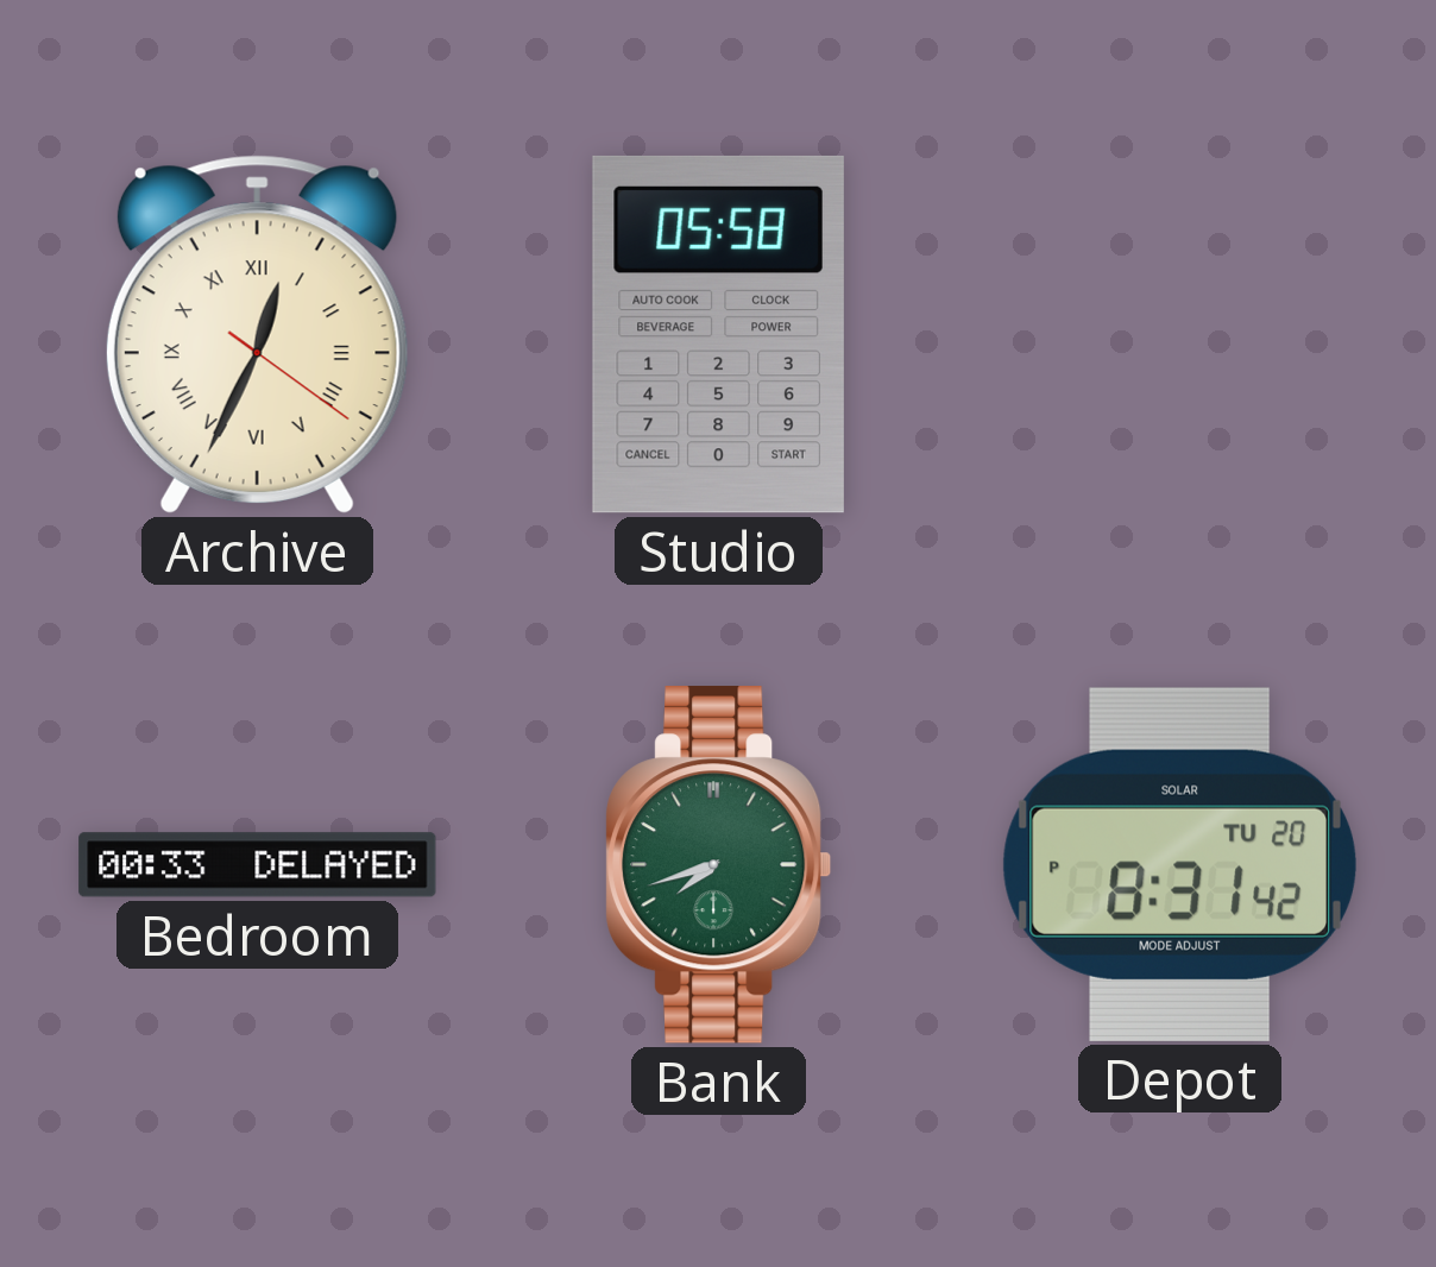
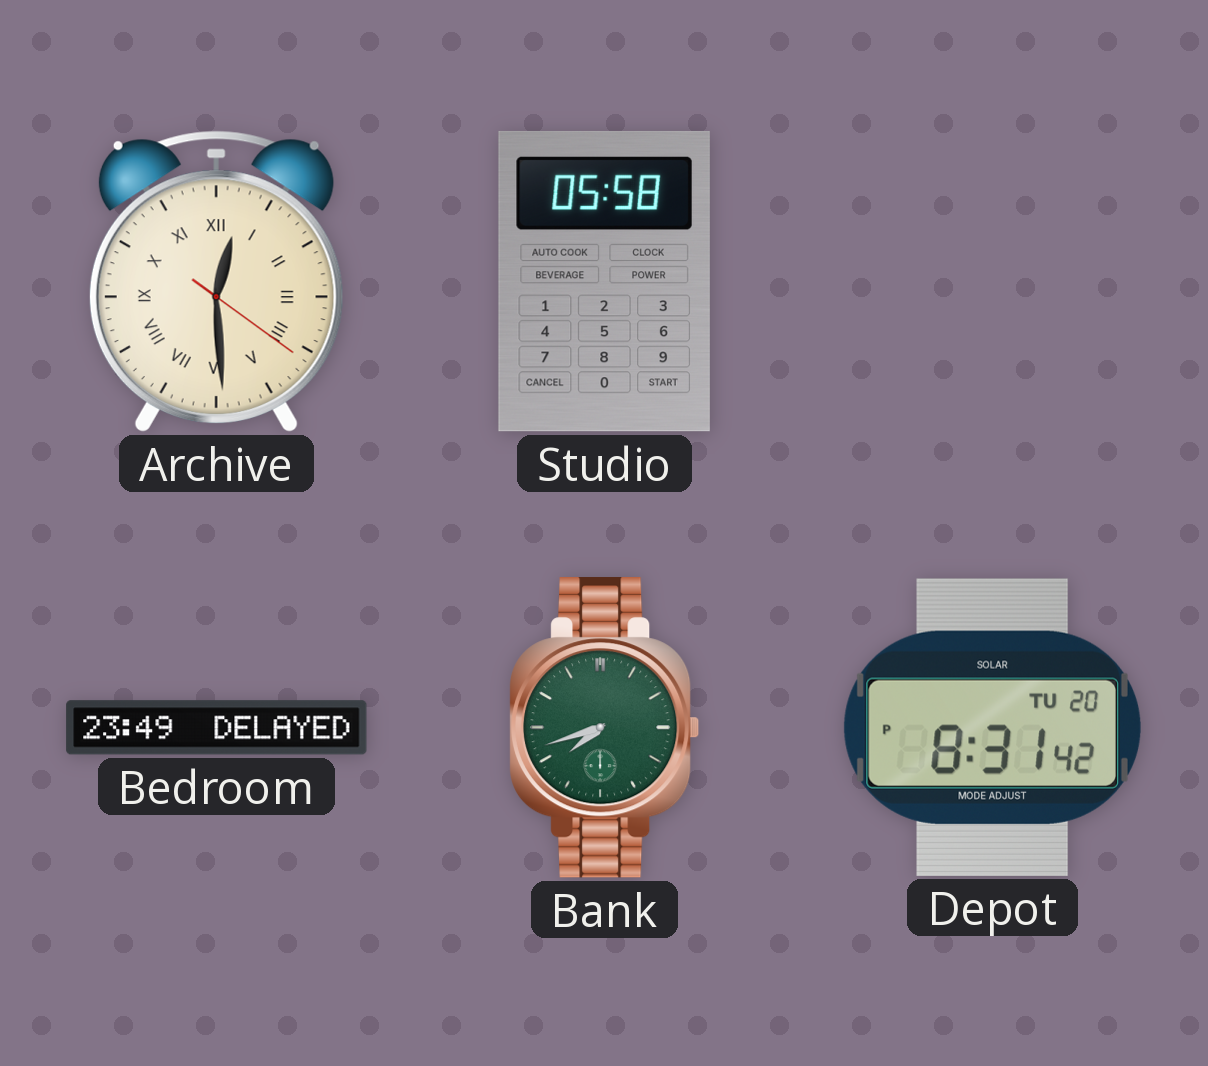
Archive: 12:34 -> 12:29
Bedroom: 00:33 -> 23:49
